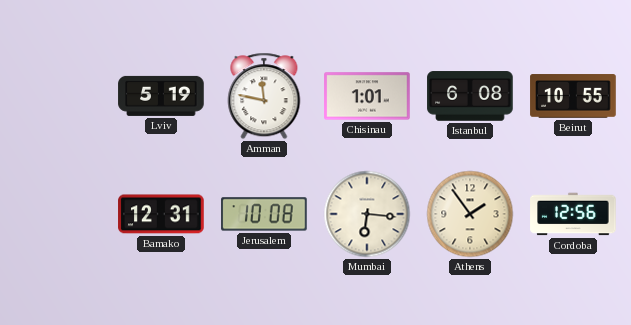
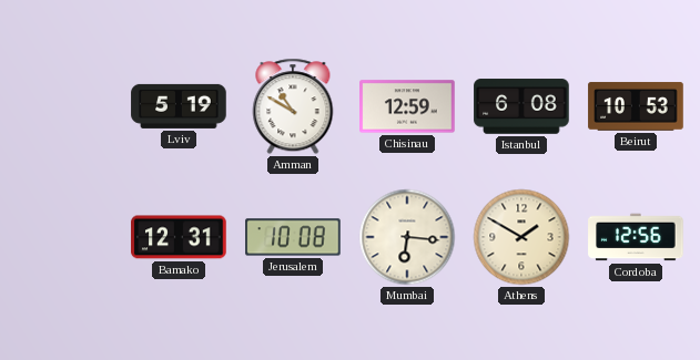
Amman: 11:47 -> 10:50
Chisinau: 1:01 -> 12:59
Beirut: 10:55 -> 10:53
Athens: 1:54 -> 1:50
